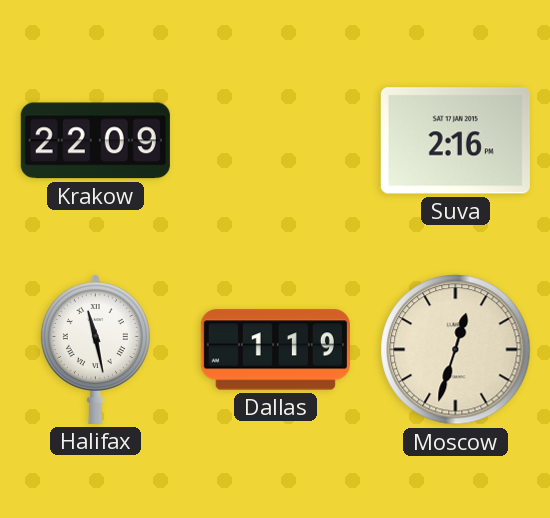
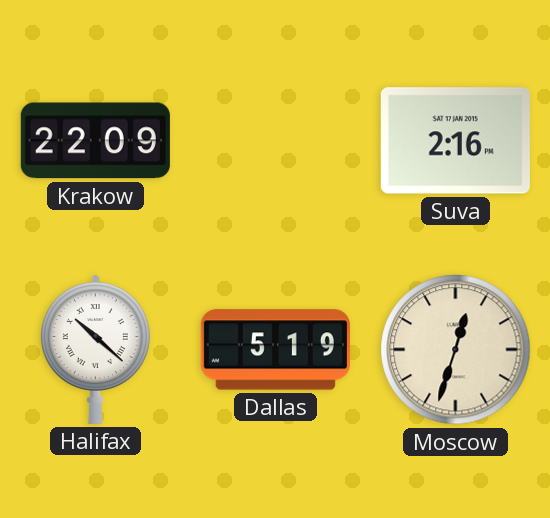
Halifax: 11:28 -> 10:22
Dallas: 1:19 -> 5:19
